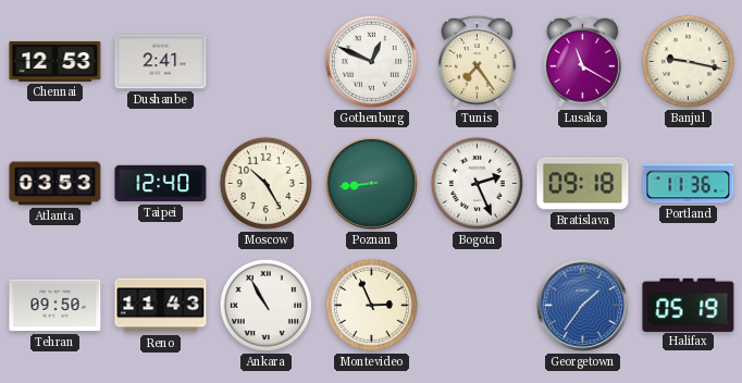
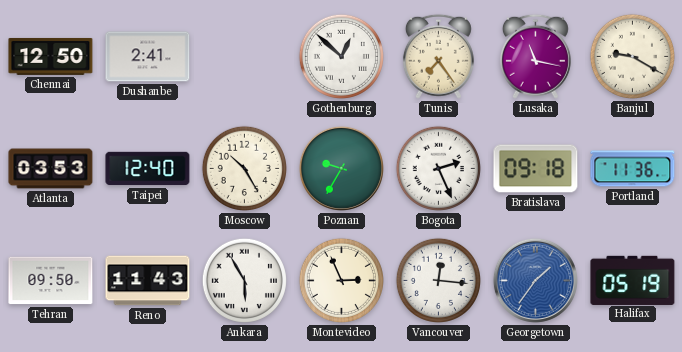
Chennai: 12:53 -> 12:50
Gothenburg: 12:49 -> 12:52
Lusaka: 11:20 -> 11:17
Banjul: 9:17 -> 9:20
Poznan: 8:44 -> 9:35
Ankara: 10:55 -> 5:55
Vancouver: none -> 12:16
